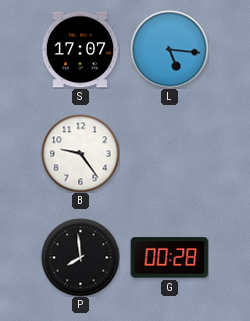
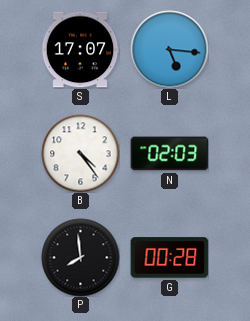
B: 9:24 -> 4:24
N: none -> 02:03
